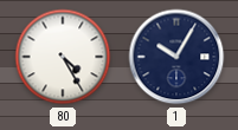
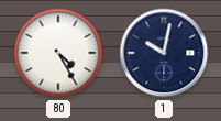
1: 10:05 -> 10:02
